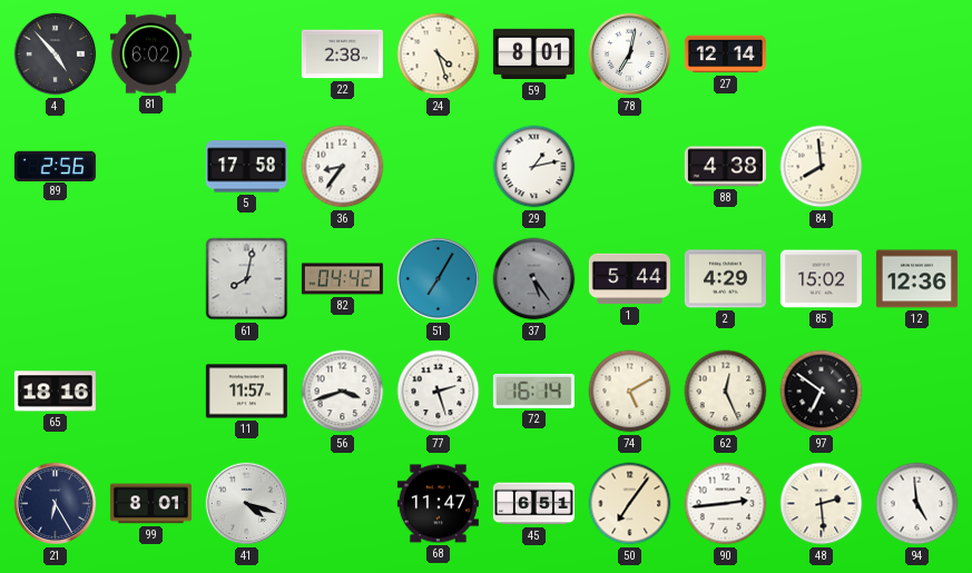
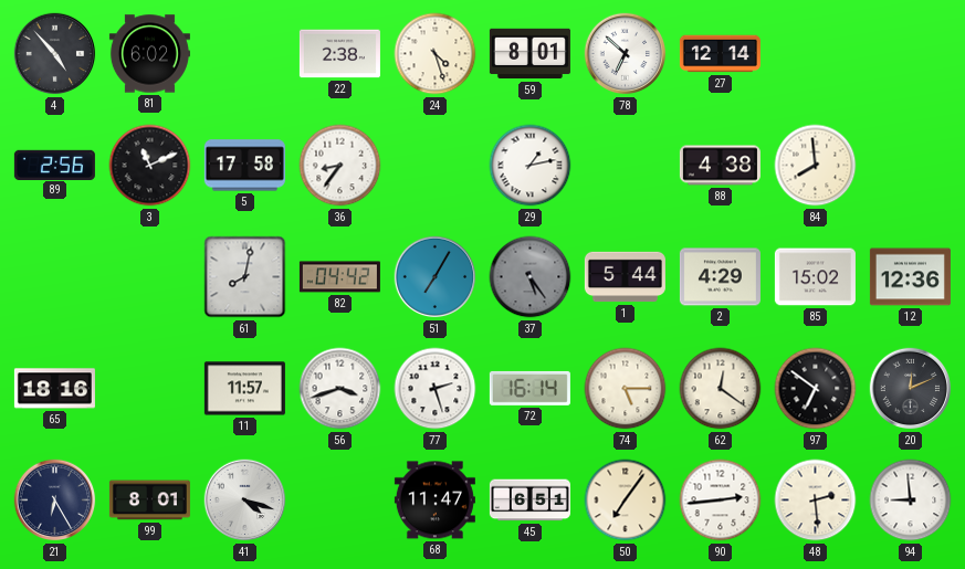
78: 7:02 -> 6:52
3: none -> 11:11
74: 5:10 -> 5:15
62: 12:26 -> 12:21
20: none -> 12:11
94: 4:59 -> 8:59
